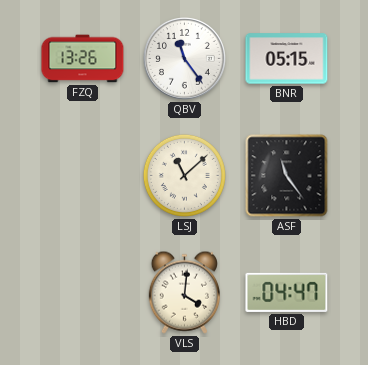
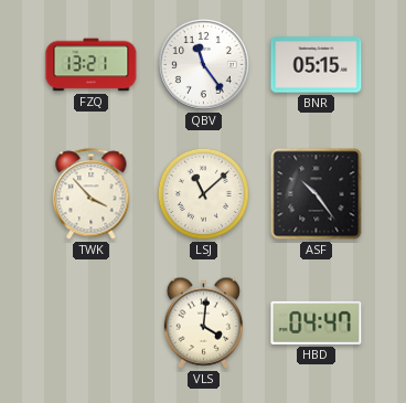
FZQ: 13:26 -> 13:21
TWK: none -> 3:53
ASF: 11:24 -> 10:24
